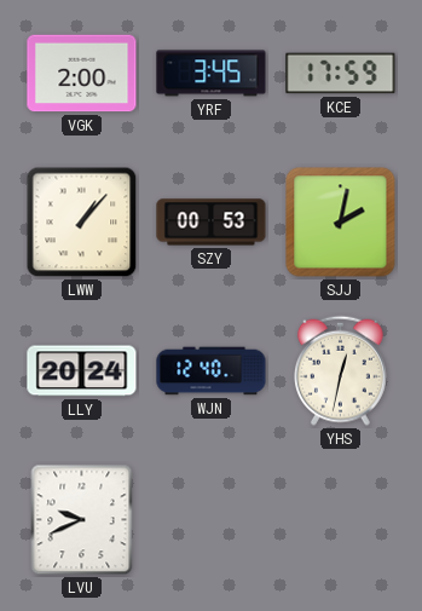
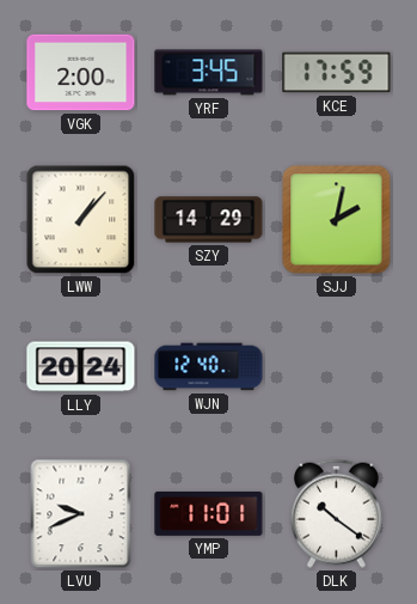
SZY: 00:53 -> 14:29
YHS: 12:32 -> none
YMP: none -> 11:01
DLK: none -> 10:21
